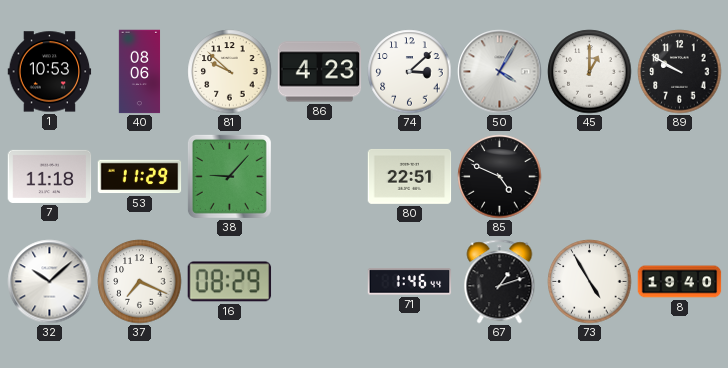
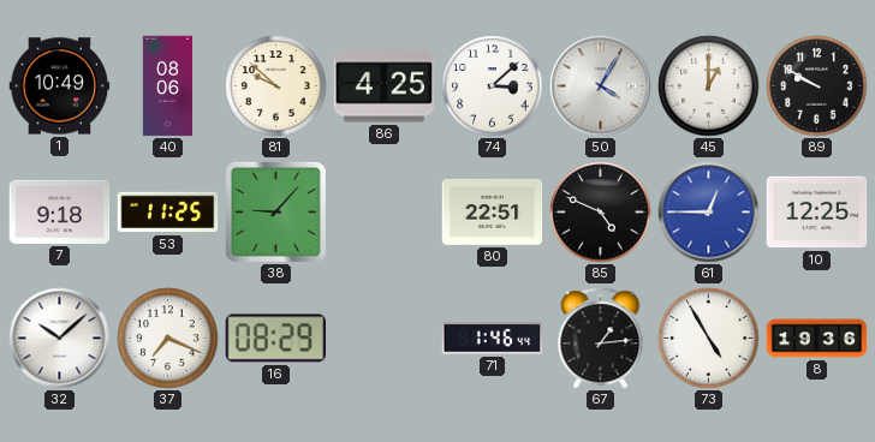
1: 10:53 -> 10:49
86: 4:23 -> 4:25
7: 11:18 -> 9:18
53: 11:29 -> 11:25
61: none -> 12:45
10: none -> 12:25
67: 1:12 -> 1:14
8: 19:40 -> 19:36
